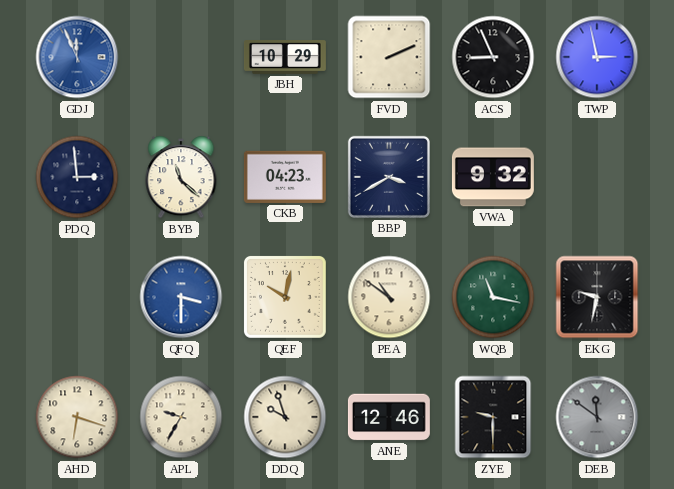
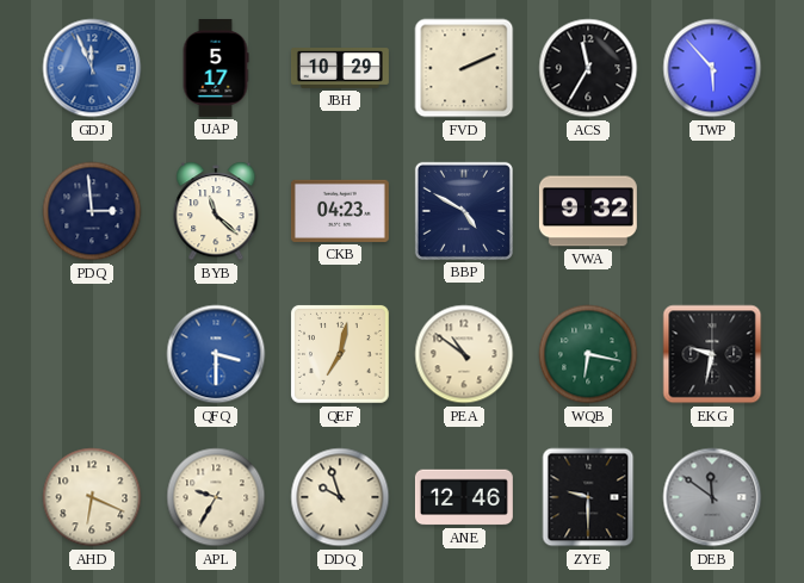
UAP: none -> 5:17
ACS: 8:56 -> 11:35
TWP: 2:58 -> 5:53
BBP: 3:40 -> 4:50
QEF: 10:02 -> 7:02
WQB: 11:17 -> 6:17
AHD: 6:18 -> 6:19
